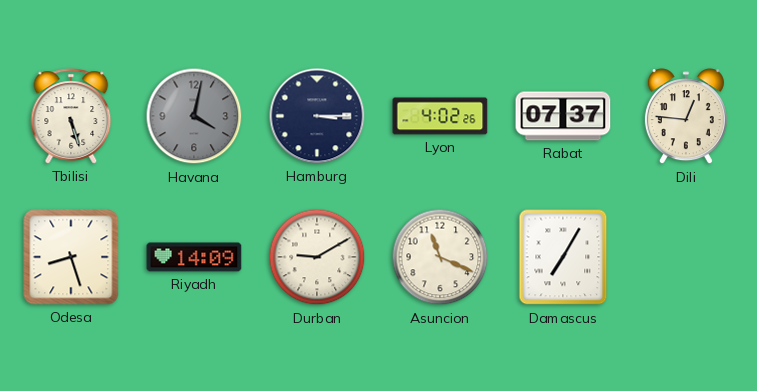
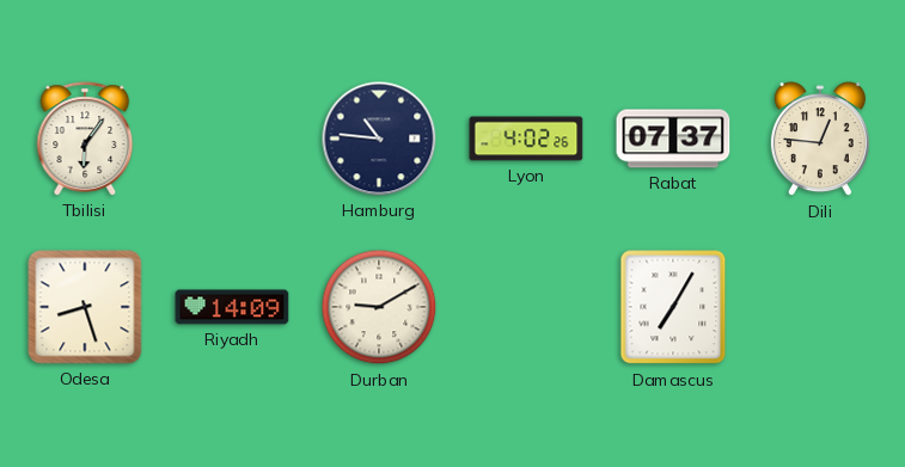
Tbilisi: 5:27 -> 6:06
Havana: 4:02 -> none
Hamburg: 3:15 -> 10:46
Asuncion: 11:19 -> none
